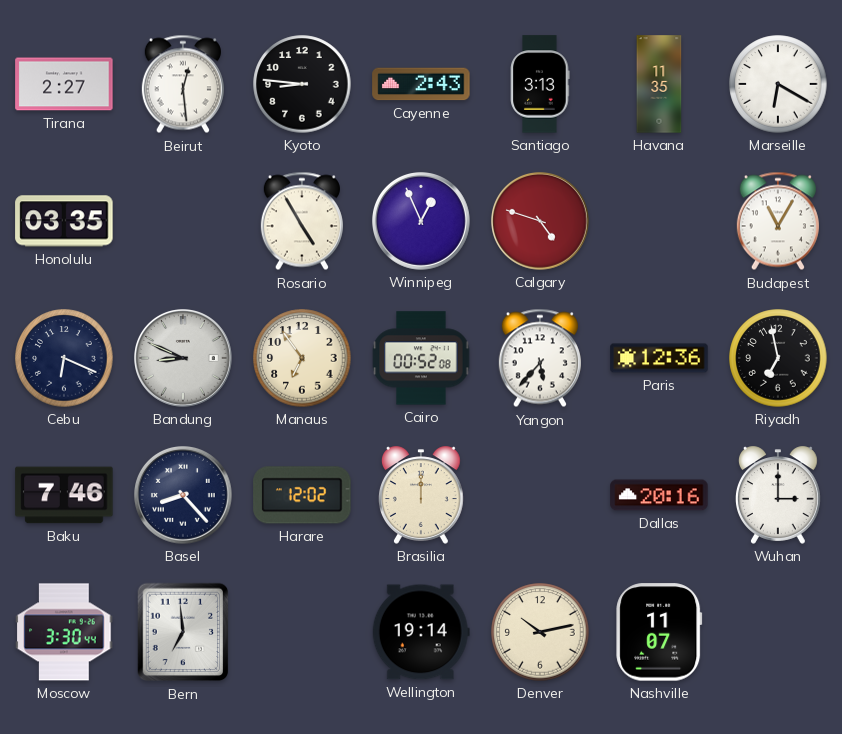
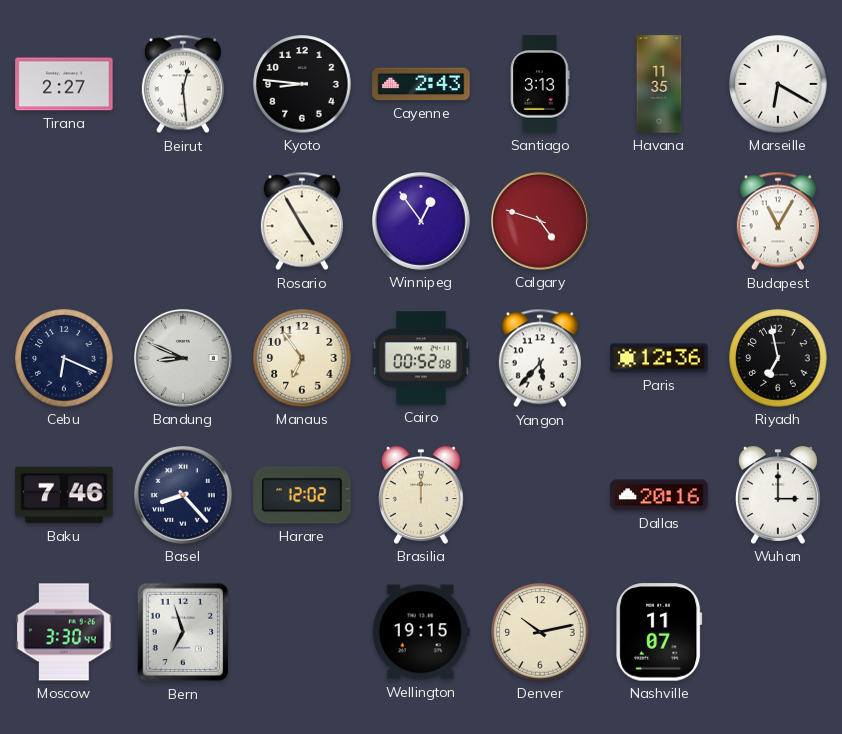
Honolulu: 03:35 -> none
Winnipeg: 12:56 -> 12:54
Bern: 6:59 -> 6:57
Wellington: 19:14 -> 19:15
